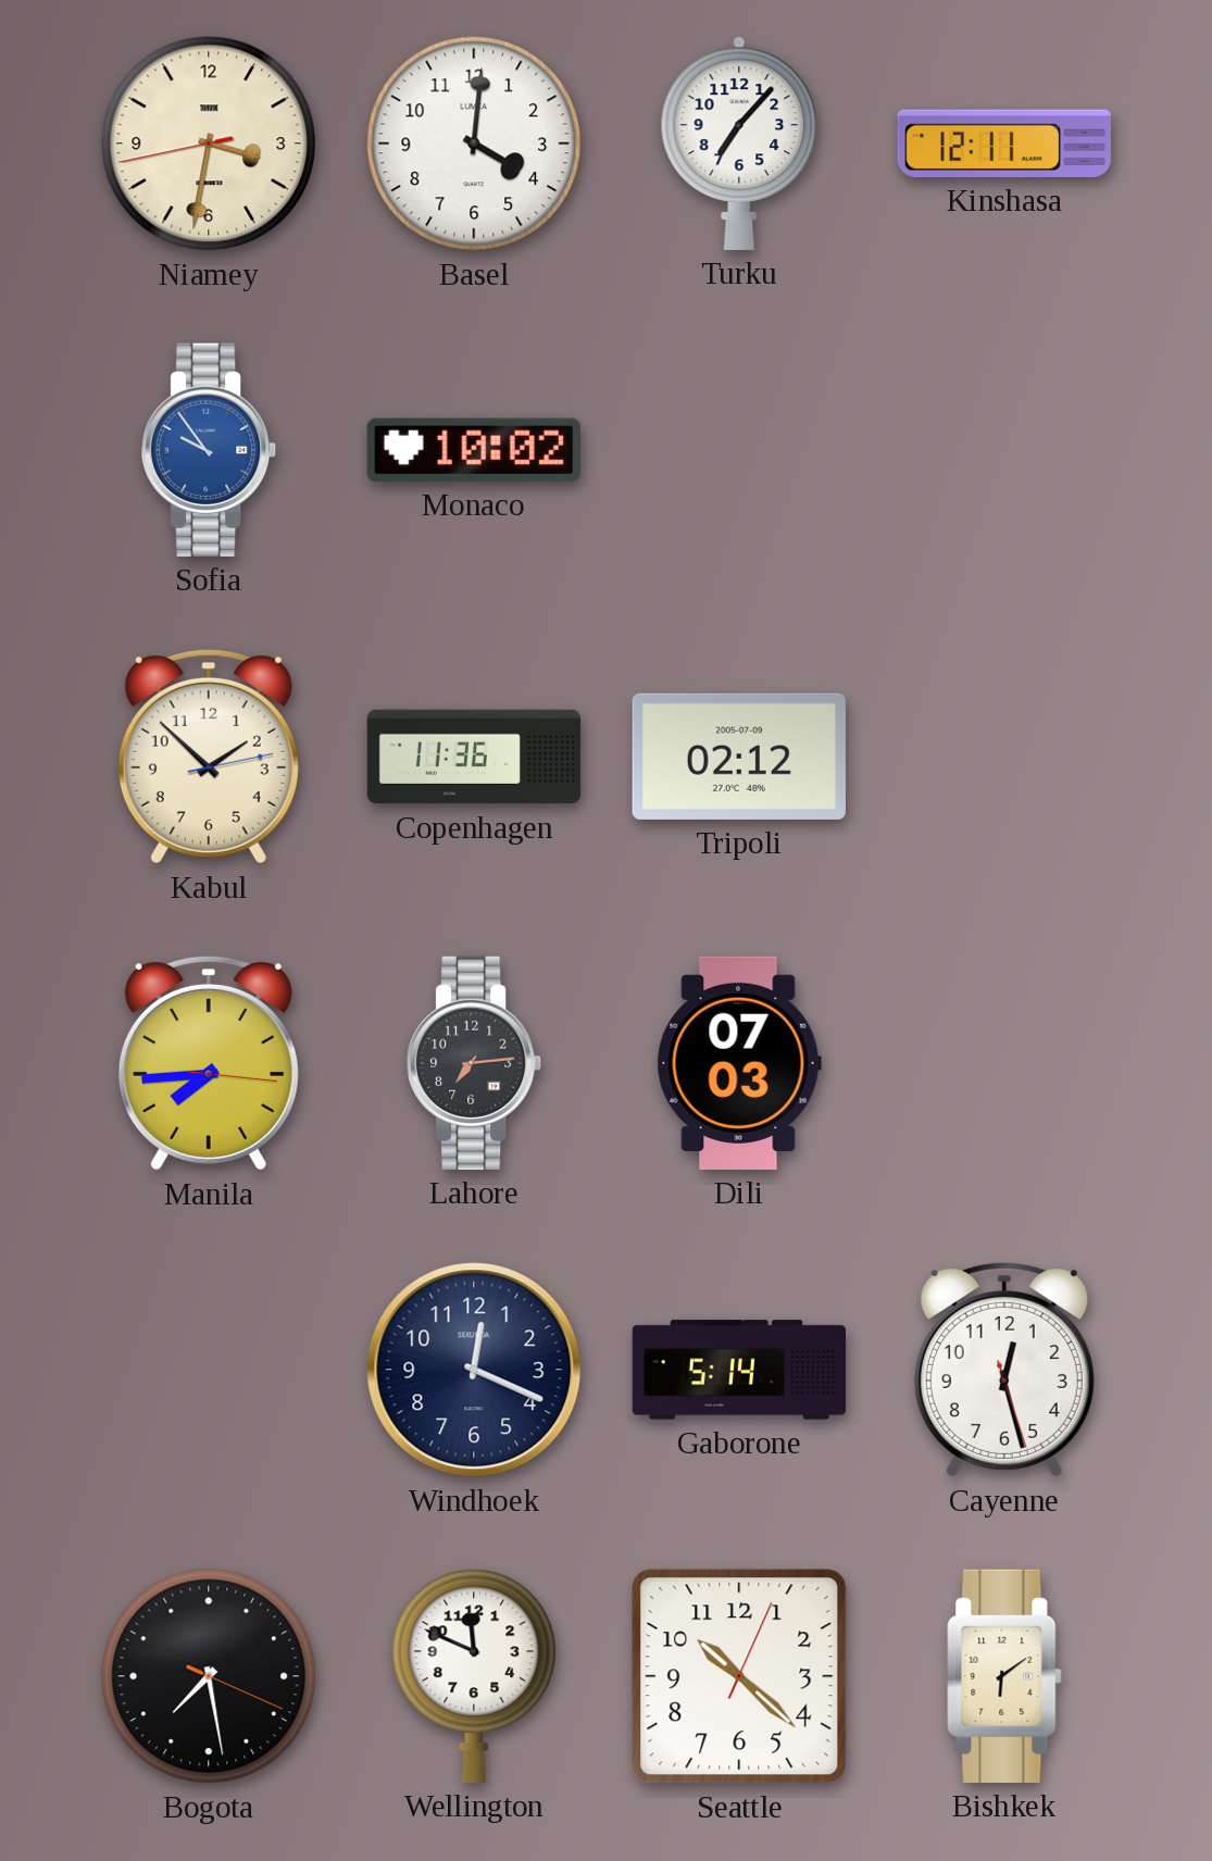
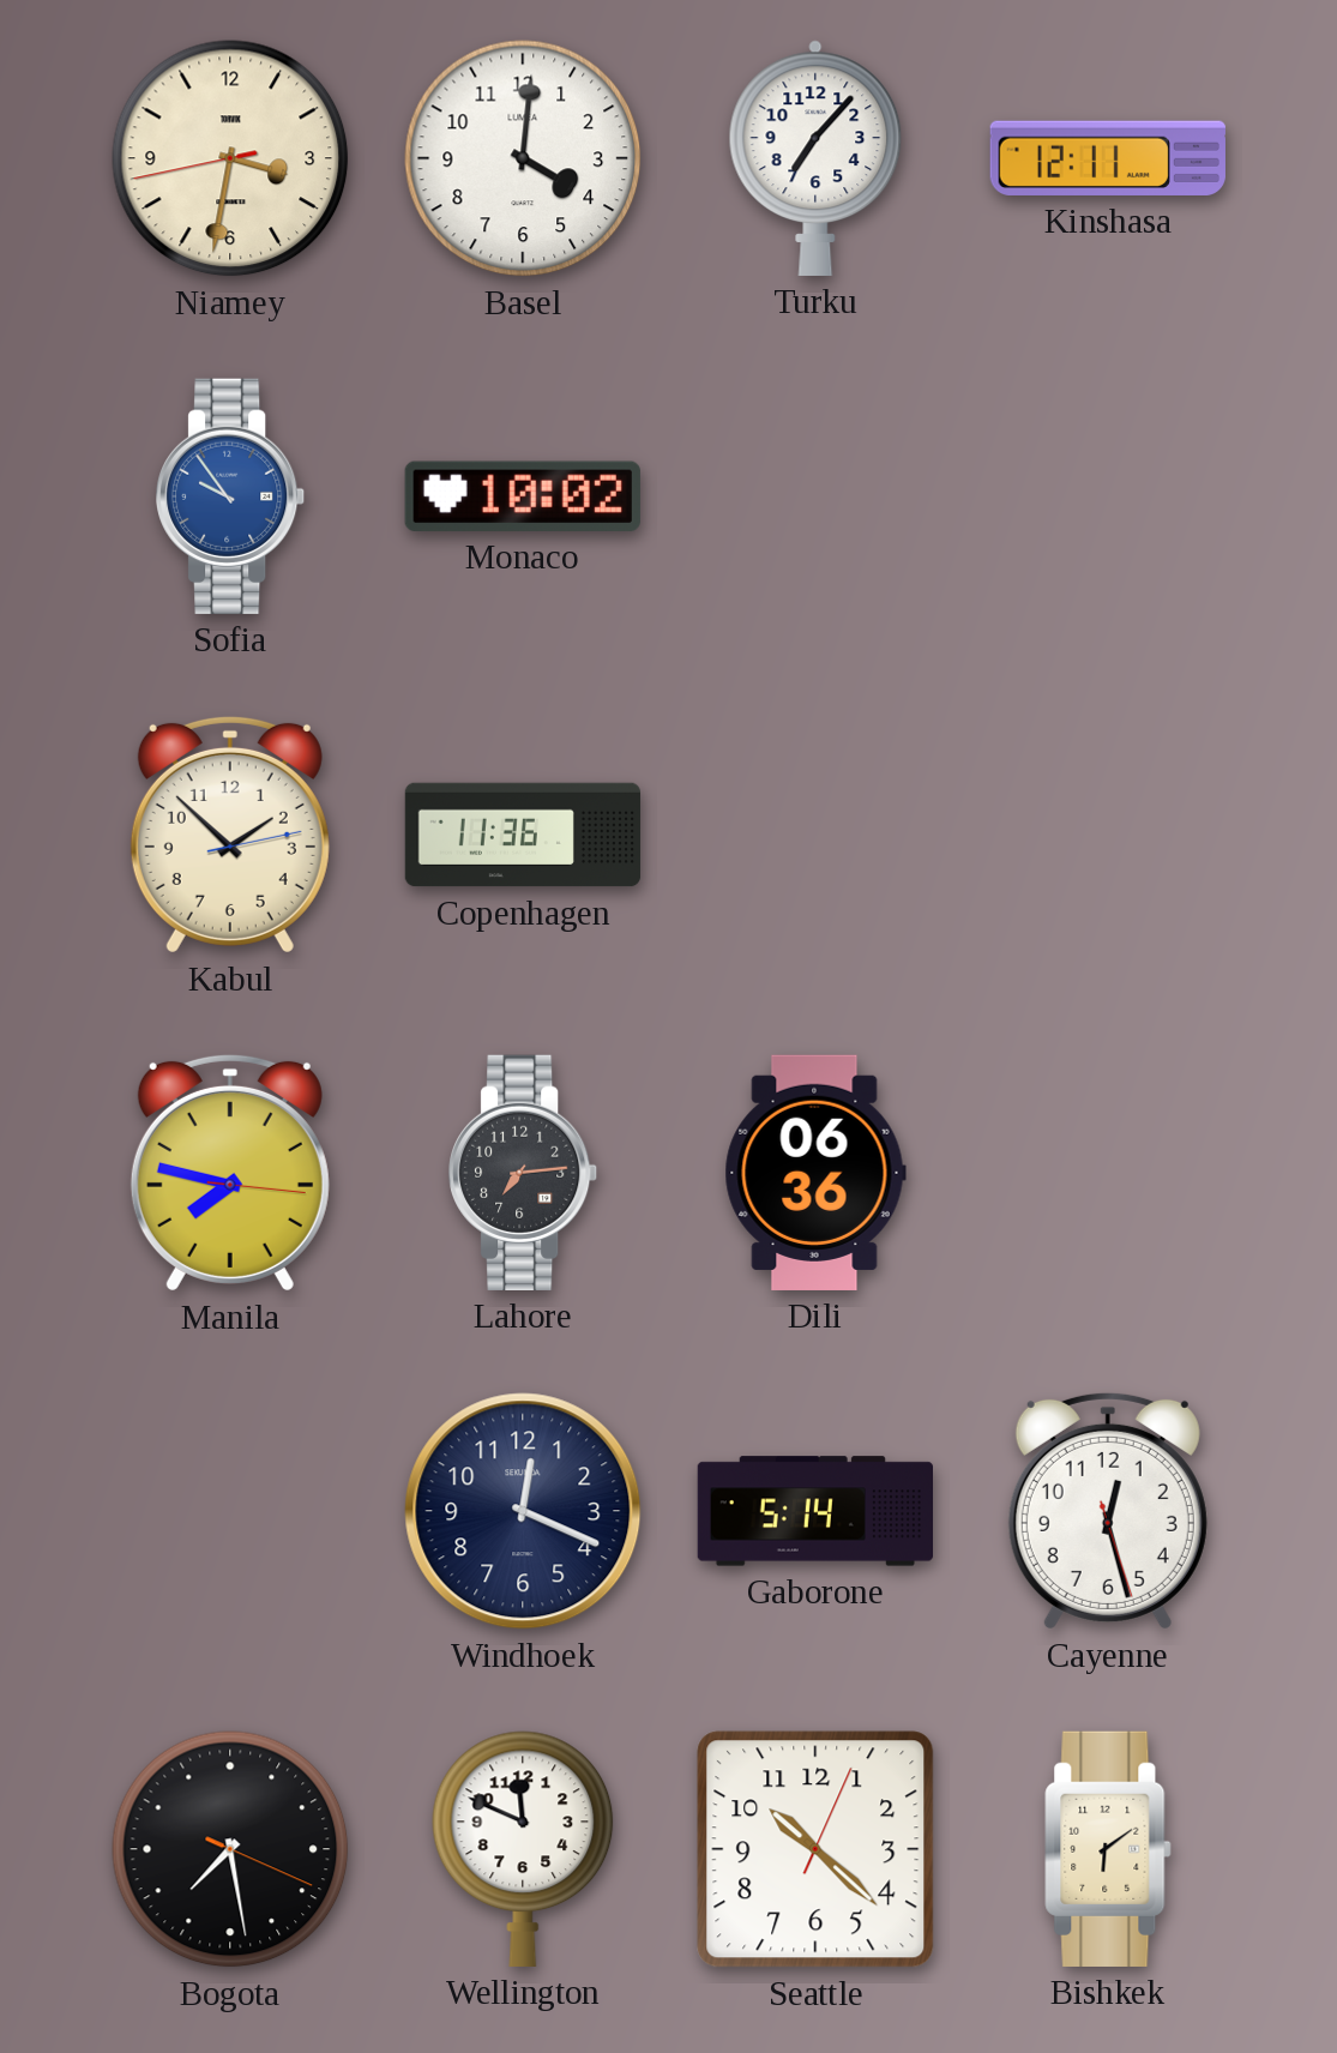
Tripoli: 02:12 -> none
Manila: 7:44 -> 7:47
Dili: 07:03 -> 06:36
